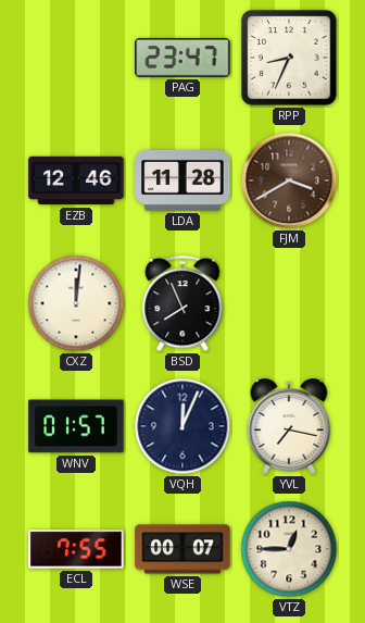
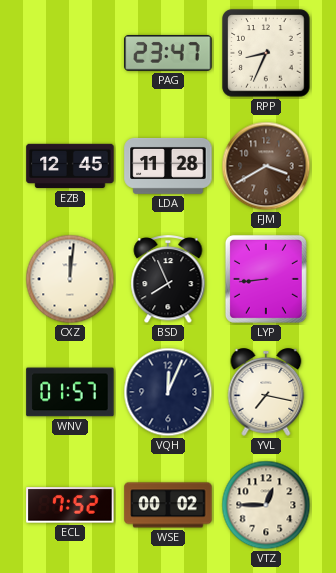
EZB: 12:46 -> 12:45
LYP: none -> 8:44
ECL: 7:55 -> 7:52
WSE: 00:07 -> 00:02
